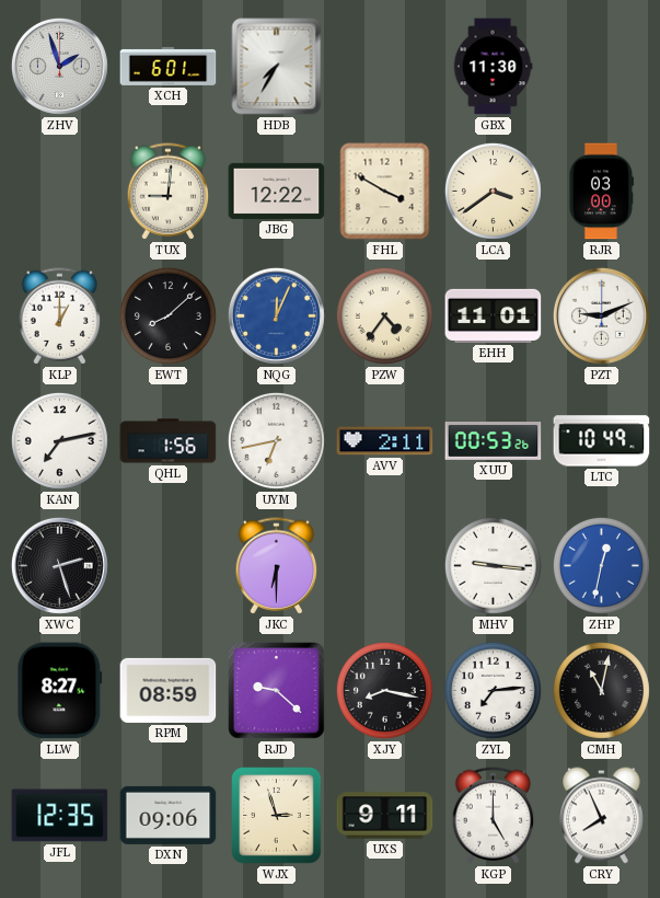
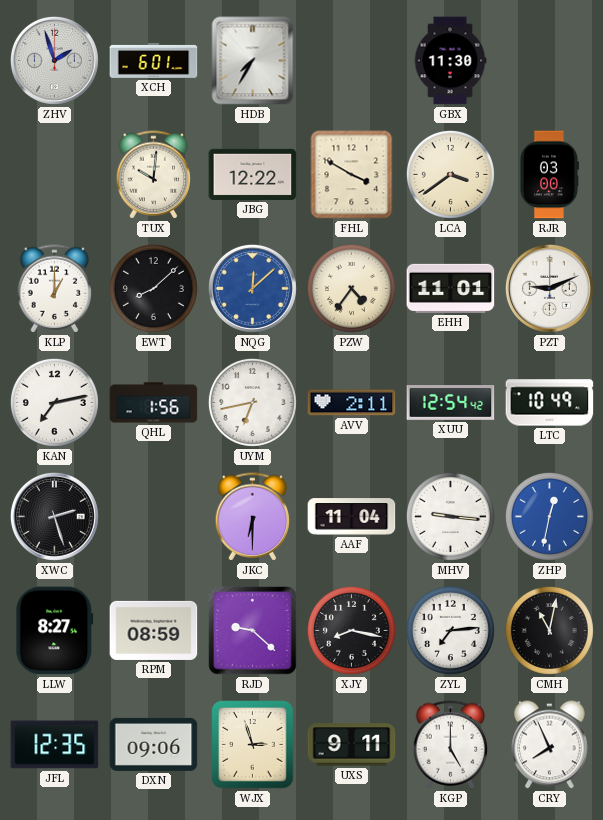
TUX: 9:01 -> 10:01
NQG: 12:04 -> 12:08
XUU: 00:53 -> 12:54
AAF: none -> 11:04
